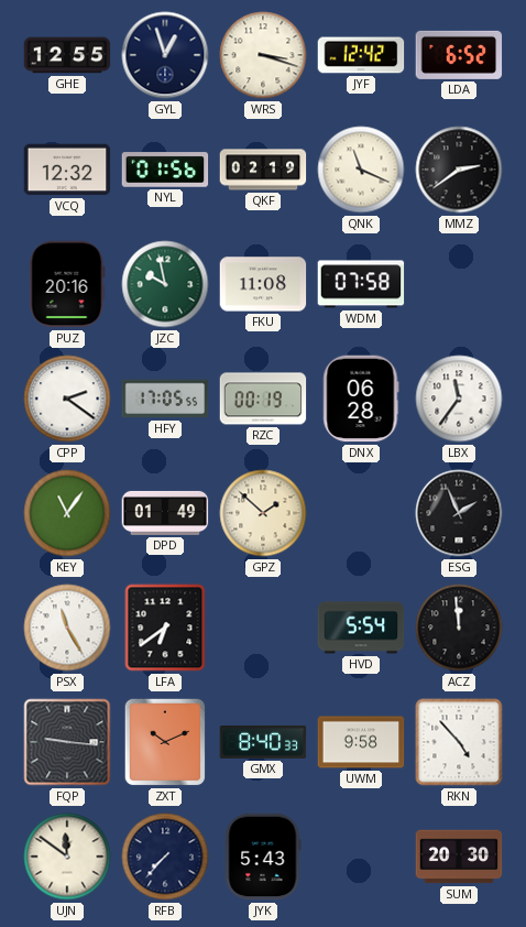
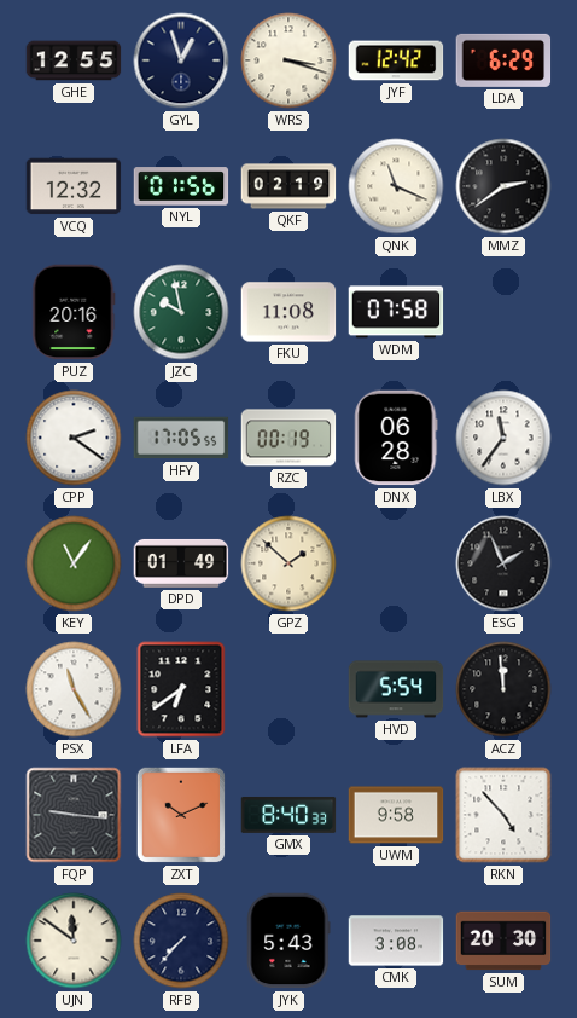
LDA: 6:52 -> 6:29
CMK: none -> 3:08
